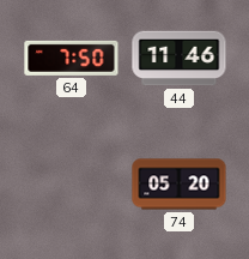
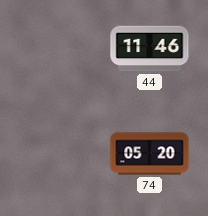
64: 7:50 -> none
